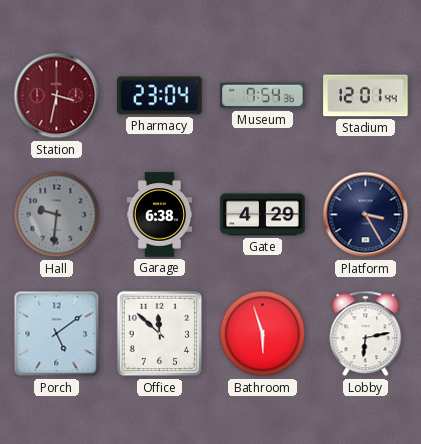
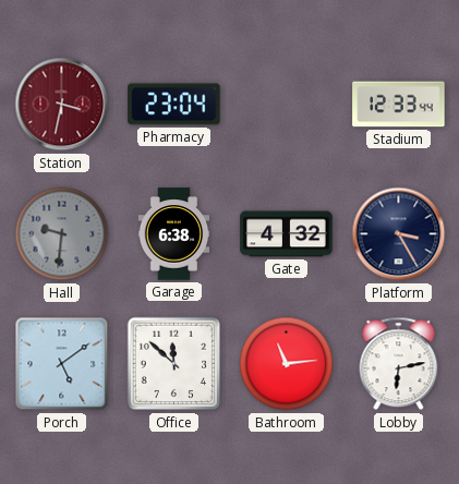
Museum: 7:54 -> none
Stadium: 12:01 -> 12:33
Gate: 4:29 -> 4:32
Bathroom: 5:57 -> 11:14
